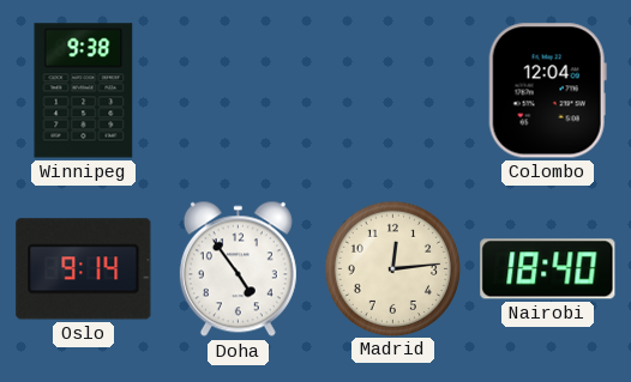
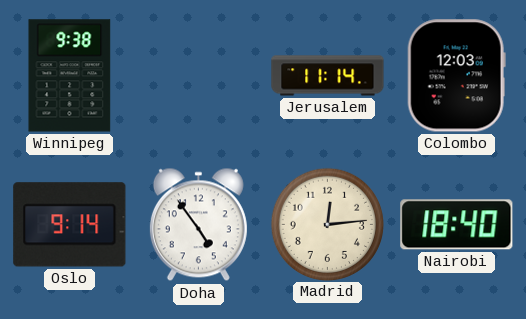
Jerusalem: none -> 11:14
Colombo: 12:04 -> 12:03
